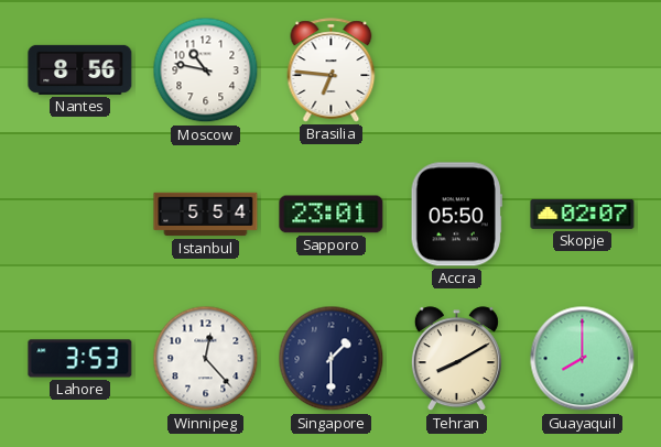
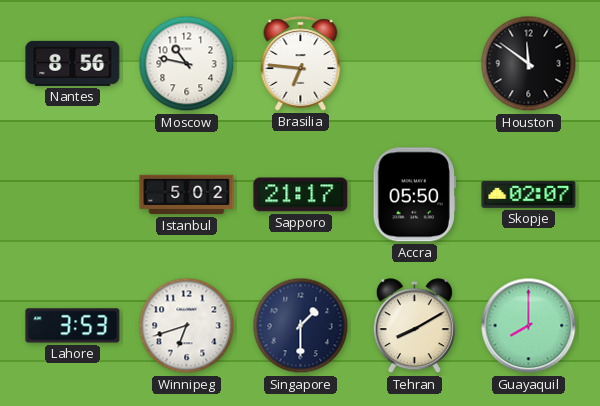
Houston: none -> 11:51
Istanbul: 5:54 -> 5:02
Sapporo: 23:01 -> 21:17
Winnipeg: 12:23 -> 6:42
